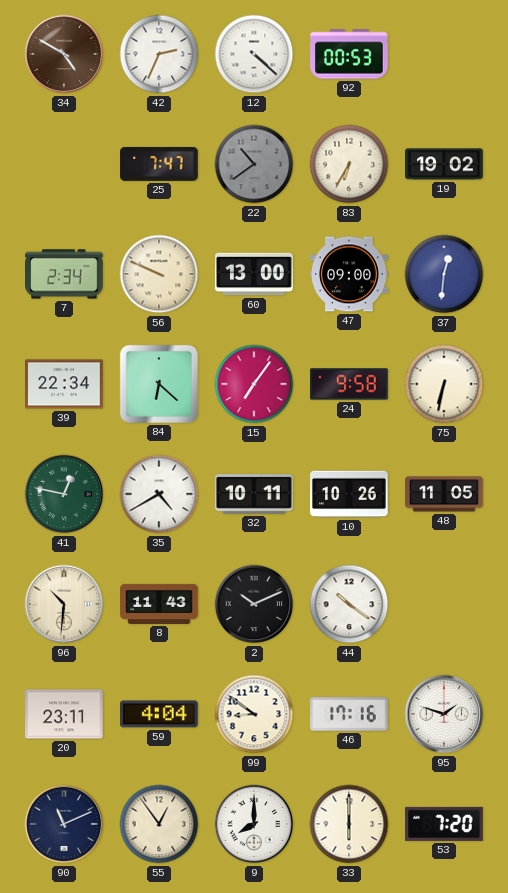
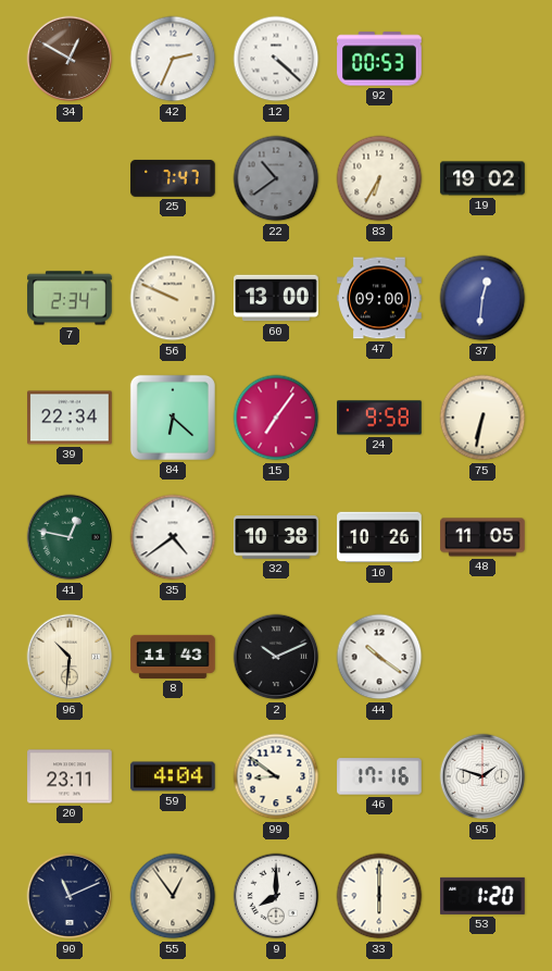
34: 4:50 -> 12:50
35: 4:40 -> 4:39
32: 10:11 -> 10:38
53: 7:20 -> 1:20
